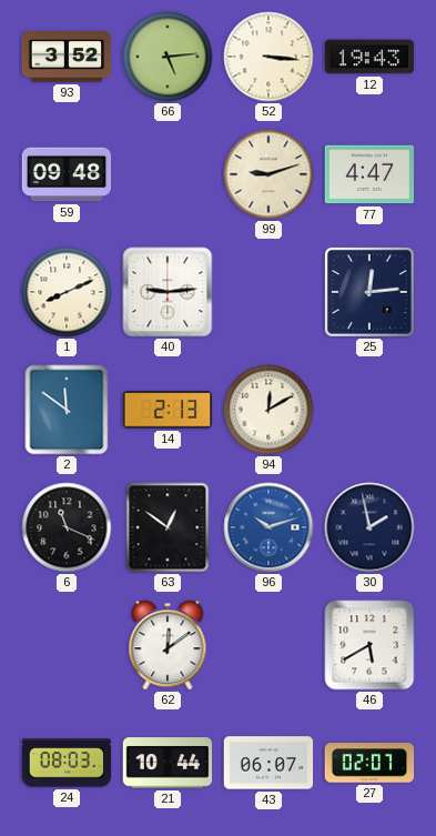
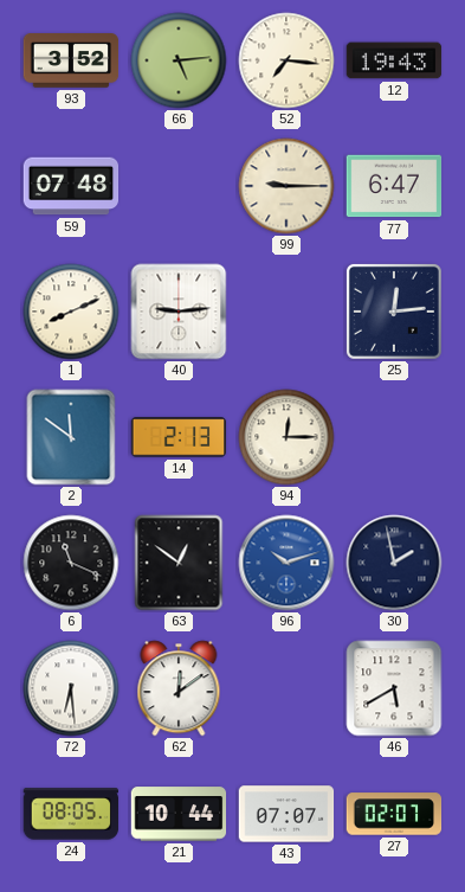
52: 3:16 -> 7:16
59: 09:48 -> 07:48
99: 9:12 -> 9:15
77: 4:47 -> 6:47
94: 12:10 -> 12:15
72: none -> 6:29
24: 08:03 -> 08:05
43: 06:07 -> 07:07
